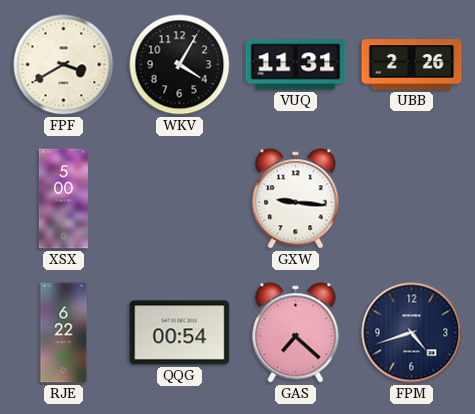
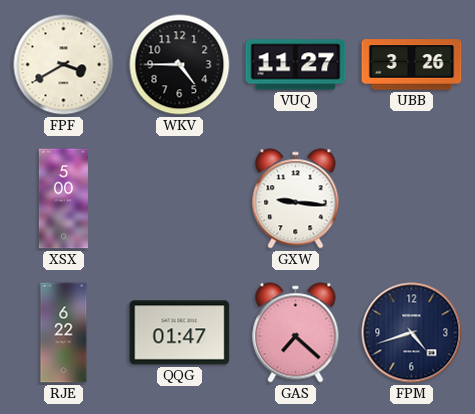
WKV: 4:05 -> 4:45
VUQ: 11:31 -> 11:27
UBB: 2:26 -> 3:26
QQG: 00:54 -> 01:47
